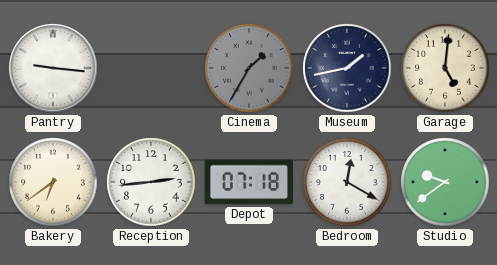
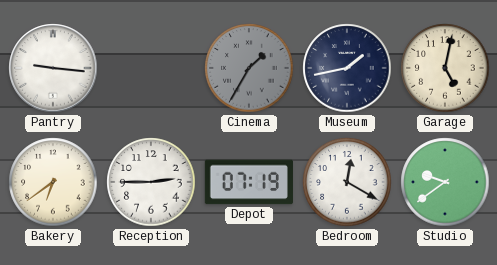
Garage: 5:01 -> 5:02
Reception: 2:44 -> 2:45
Depot: 07:18 -> 07:19
